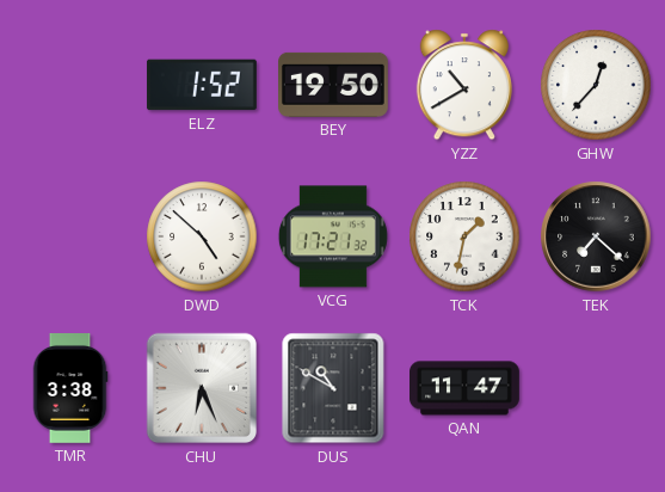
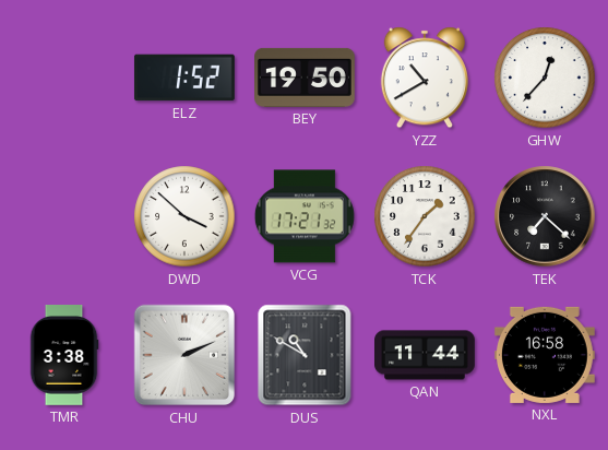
DWD: 4:52 -> 3:52
TCK: 1:32 -> 1:36
CHU: 6:26 -> 2:11
QAN: 11:47 -> 11:44
NXL: none -> 16:58
